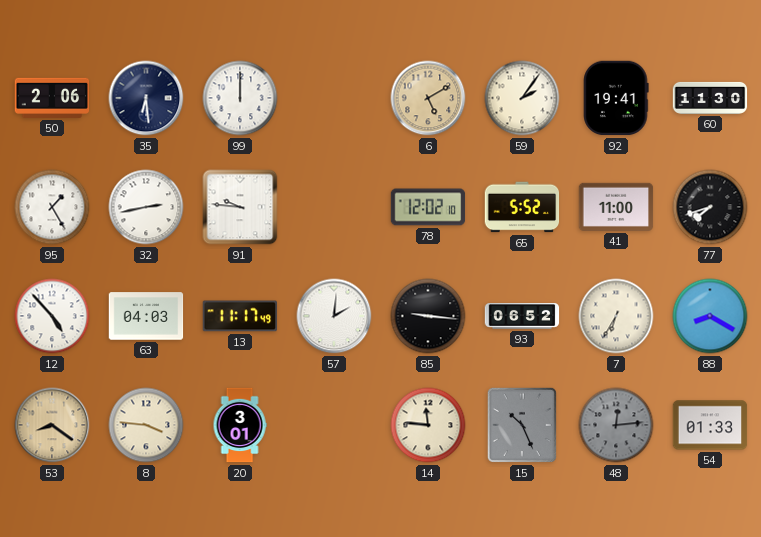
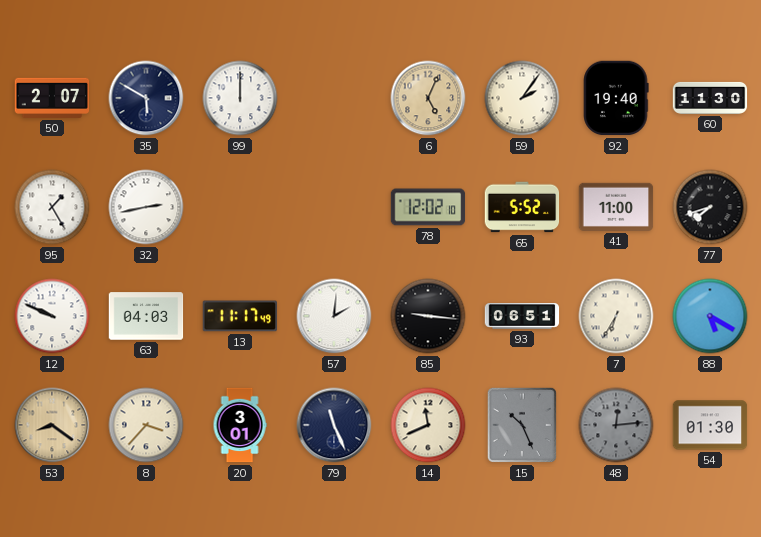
50: 2:06 -> 2:07
35: 6:29 -> 5:50
6: 5:10 -> 5:04
92: 19:41 -> 19:40
91: 9:46 -> none
12: 4:53 -> 9:49
93: 06:52 -> 06:51
88: 8:20 -> 5:20
8: 3:46 -> 3:37
79: none -> 11:26
14: 11:46 -> 11:41
54: 01:33 -> 01:30
